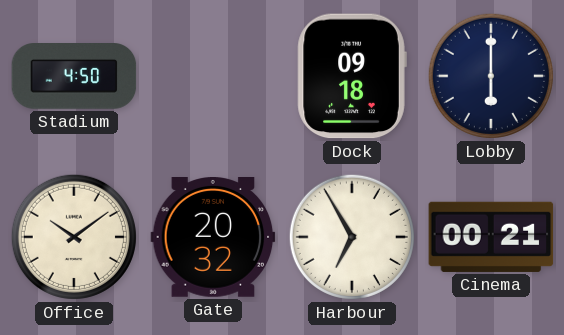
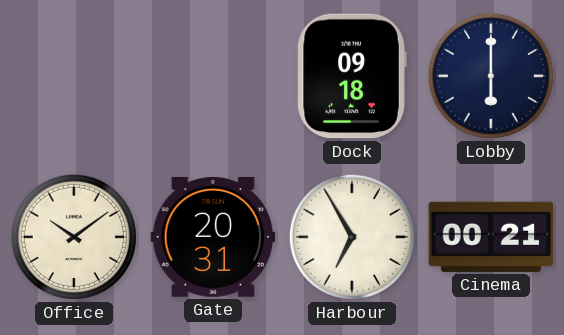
Stadium: 4:50 -> none
Gate: 20:32 -> 20:31
